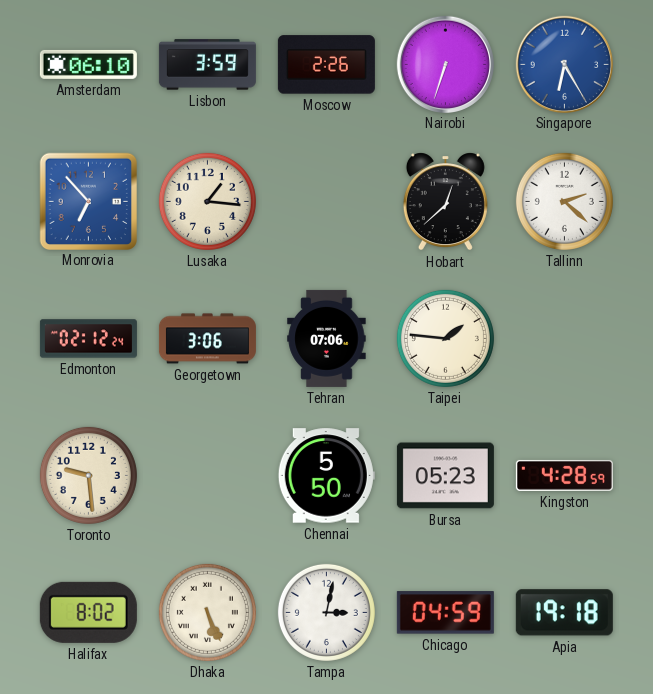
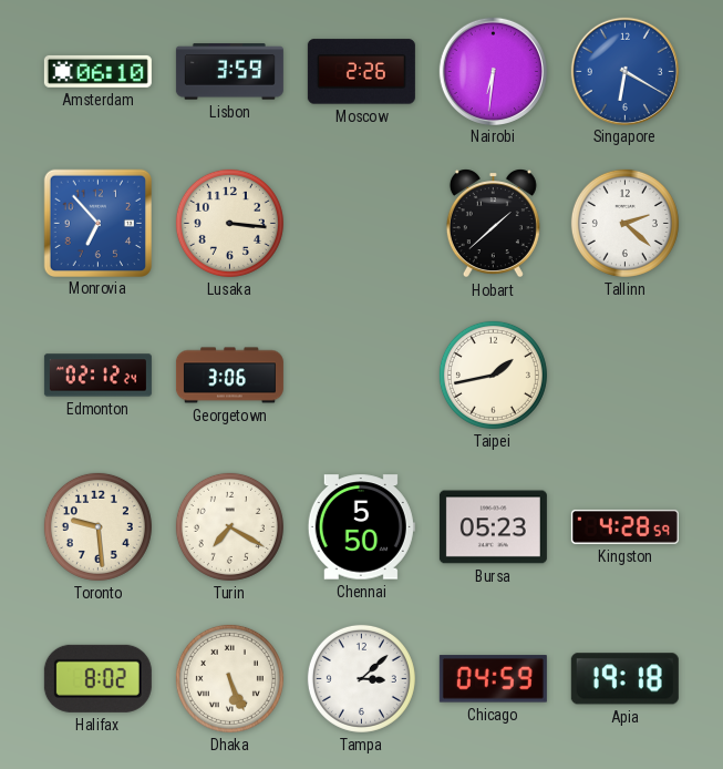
Nairobi: 6:33 -> 6:31
Singapore: 6:25 -> 6:20
Lusaka: 1:16 -> 3:16
Hobart: 12:38 -> 1:38
Tehran: 07:06 -> none
Taipei: 1:46 -> 1:43
Turin: none -> 7:20
Tampa: 3:02 -> 3:08
